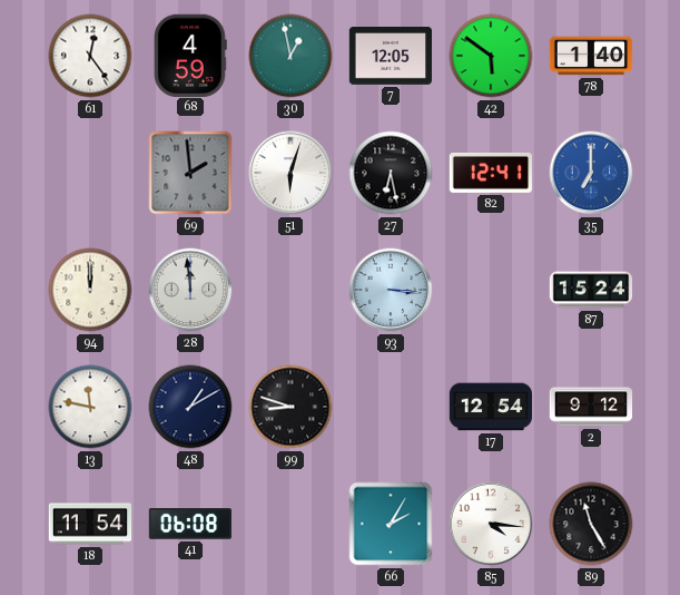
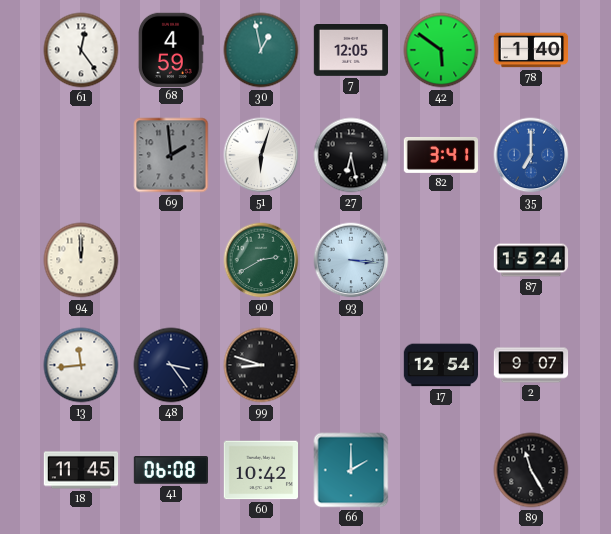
82: 12:41 -> 3:41
28: 11:59 -> none
90: none -> 2:40
13: 11:47 -> 11:44
48: 1:10 -> 3:24
2: 9:12 -> 9:07
18: 11:54 -> 11:45
60: none -> 10:42
66: 2:05 -> 2:00
85: 4:16 -> none
